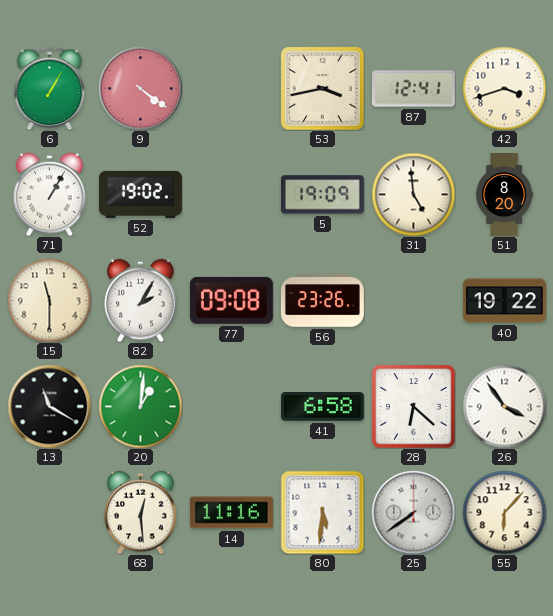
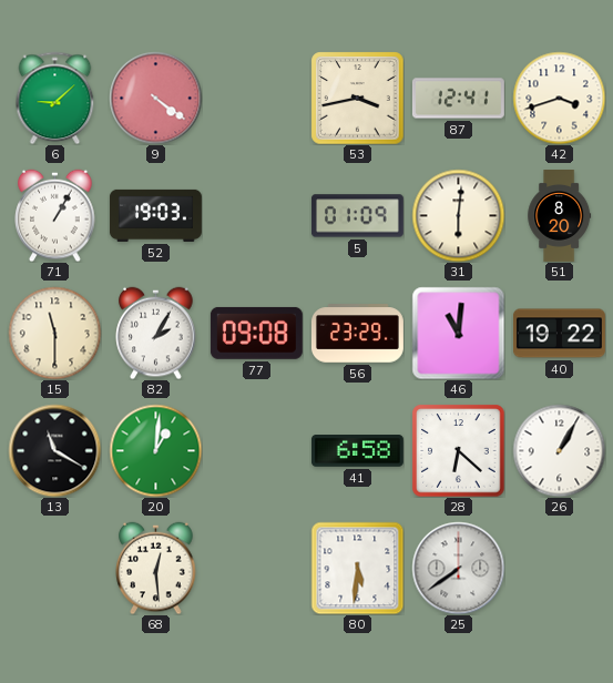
6: 1:05 -> 9:08
52: 19:02 -> 19:03
5: 19:09 -> 01:09
31: 4:59 -> 6:01
56: 23:26 -> 23:29
46: none -> 11:01
26: 3:54 -> 1:05
14: 11:16 -> none
55: 6:07 -> none
